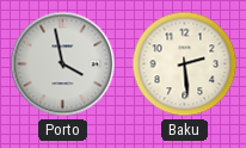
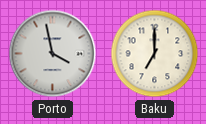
Baku: 2:29 -> 7:00
